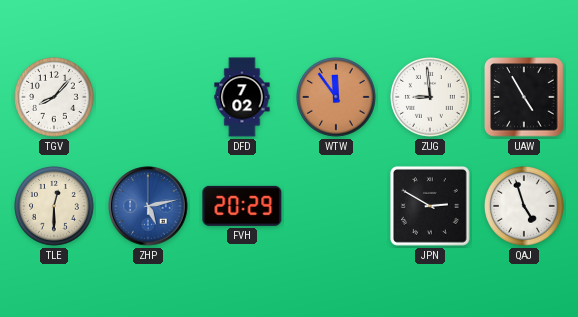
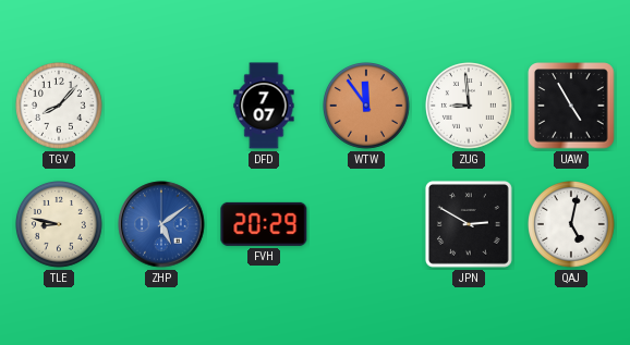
DFD: 7:02 -> 7:07
TLE: 12:30 -> 8:47
ZHP: 5:13 -> 5:09
QAJ: 4:57 -> 5:02
